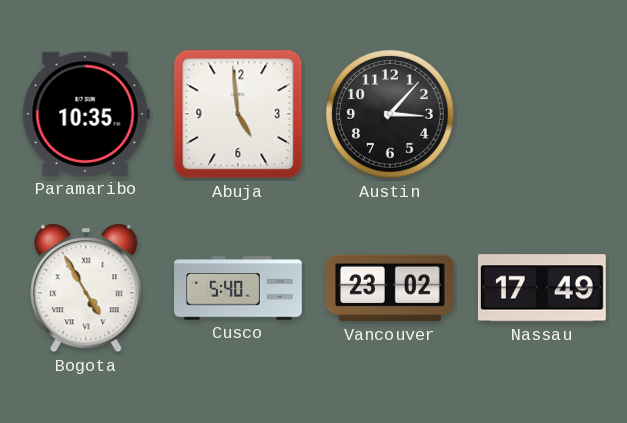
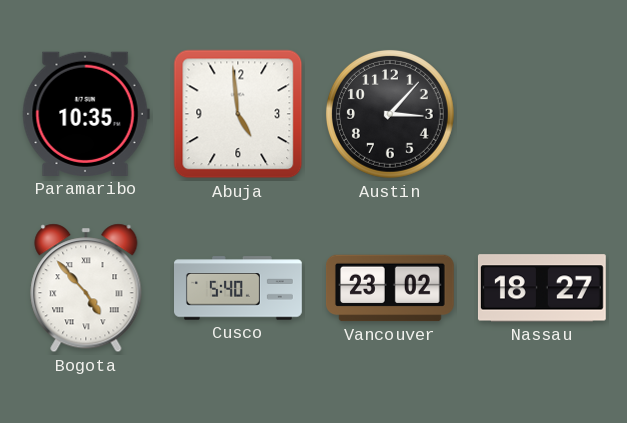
Bogota: 4:55 -> 4:53
Nassau: 17:49 -> 18:27
